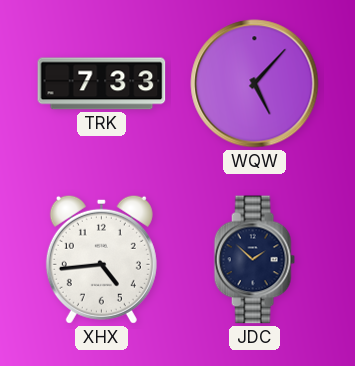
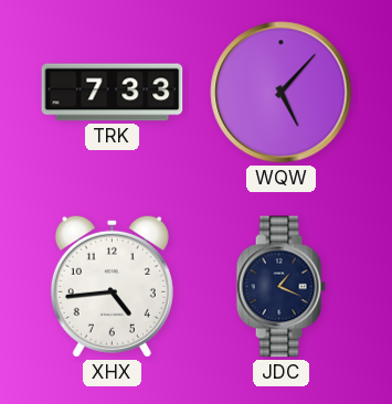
JDC: 1:52 -> 1:19
